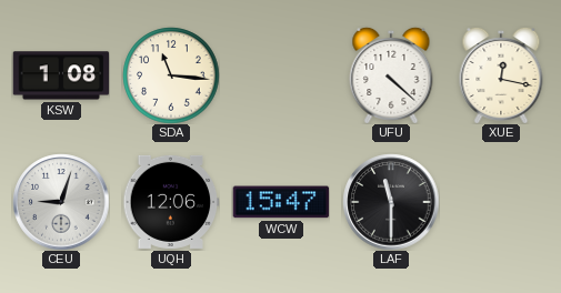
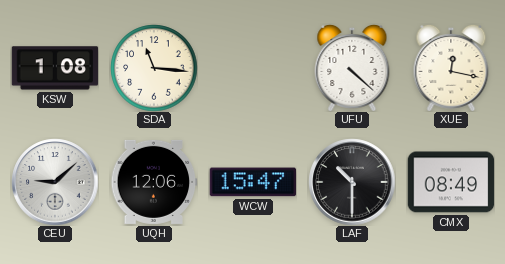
CEU: 9:03 -> 9:08
LAF: 11:30 -> 10:30
CMX: none -> 08:49
